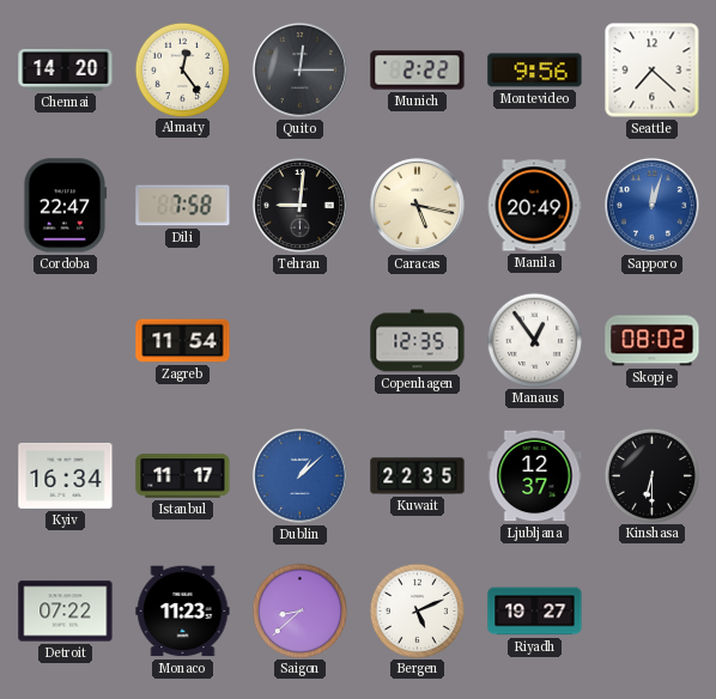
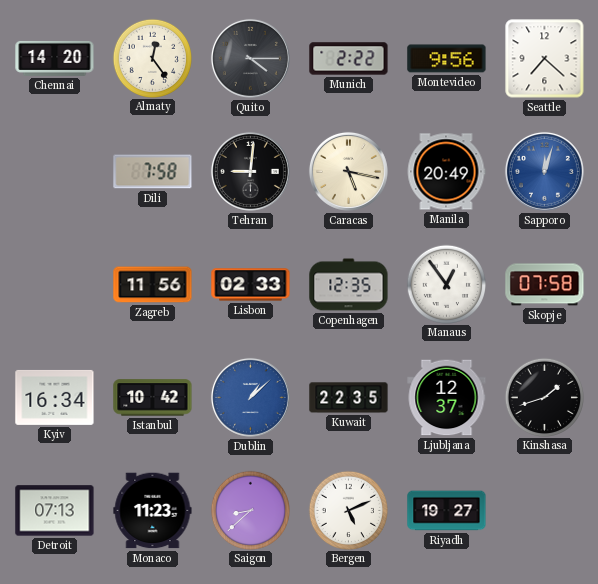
Quito: 12:15 -> 4:15
Cordoba: 22:47 -> none
Zagreb: 11:54 -> 11:56
Lisbon: none -> 02:33
Skopje: 08:02 -> 07:58
Istanbul: 11:17 -> 10:42
Kinshasa: 6:30 -> 1:42
Detroit: 07:22 -> 07:13
